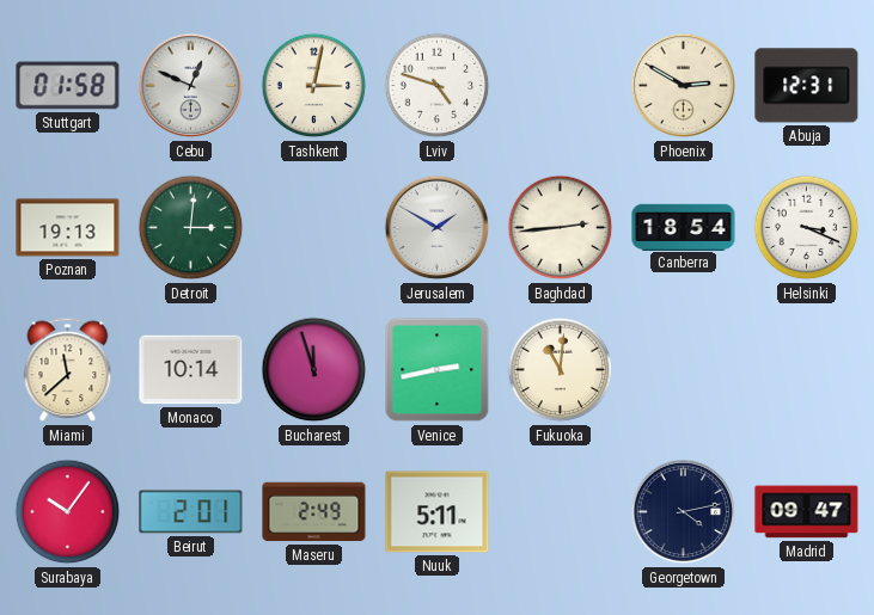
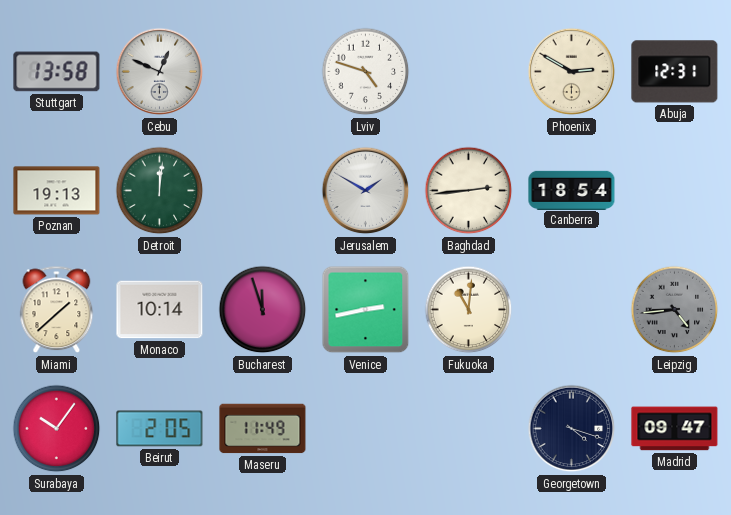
Stuttgart: 01:58 -> 13:58
Tashkent: 3:02 -> none
Detroit: 3:01 -> 12:01
Helsinki: 3:19 -> none
Miami: 11:38 -> 1:38
Leipzig: none -> 4:44
Beirut: 2:01 -> 2:05
Maseru: 2:49 -> 11:49
Nuuk: 5:11 -> none
Georgetown: 4:13 -> 4:18
